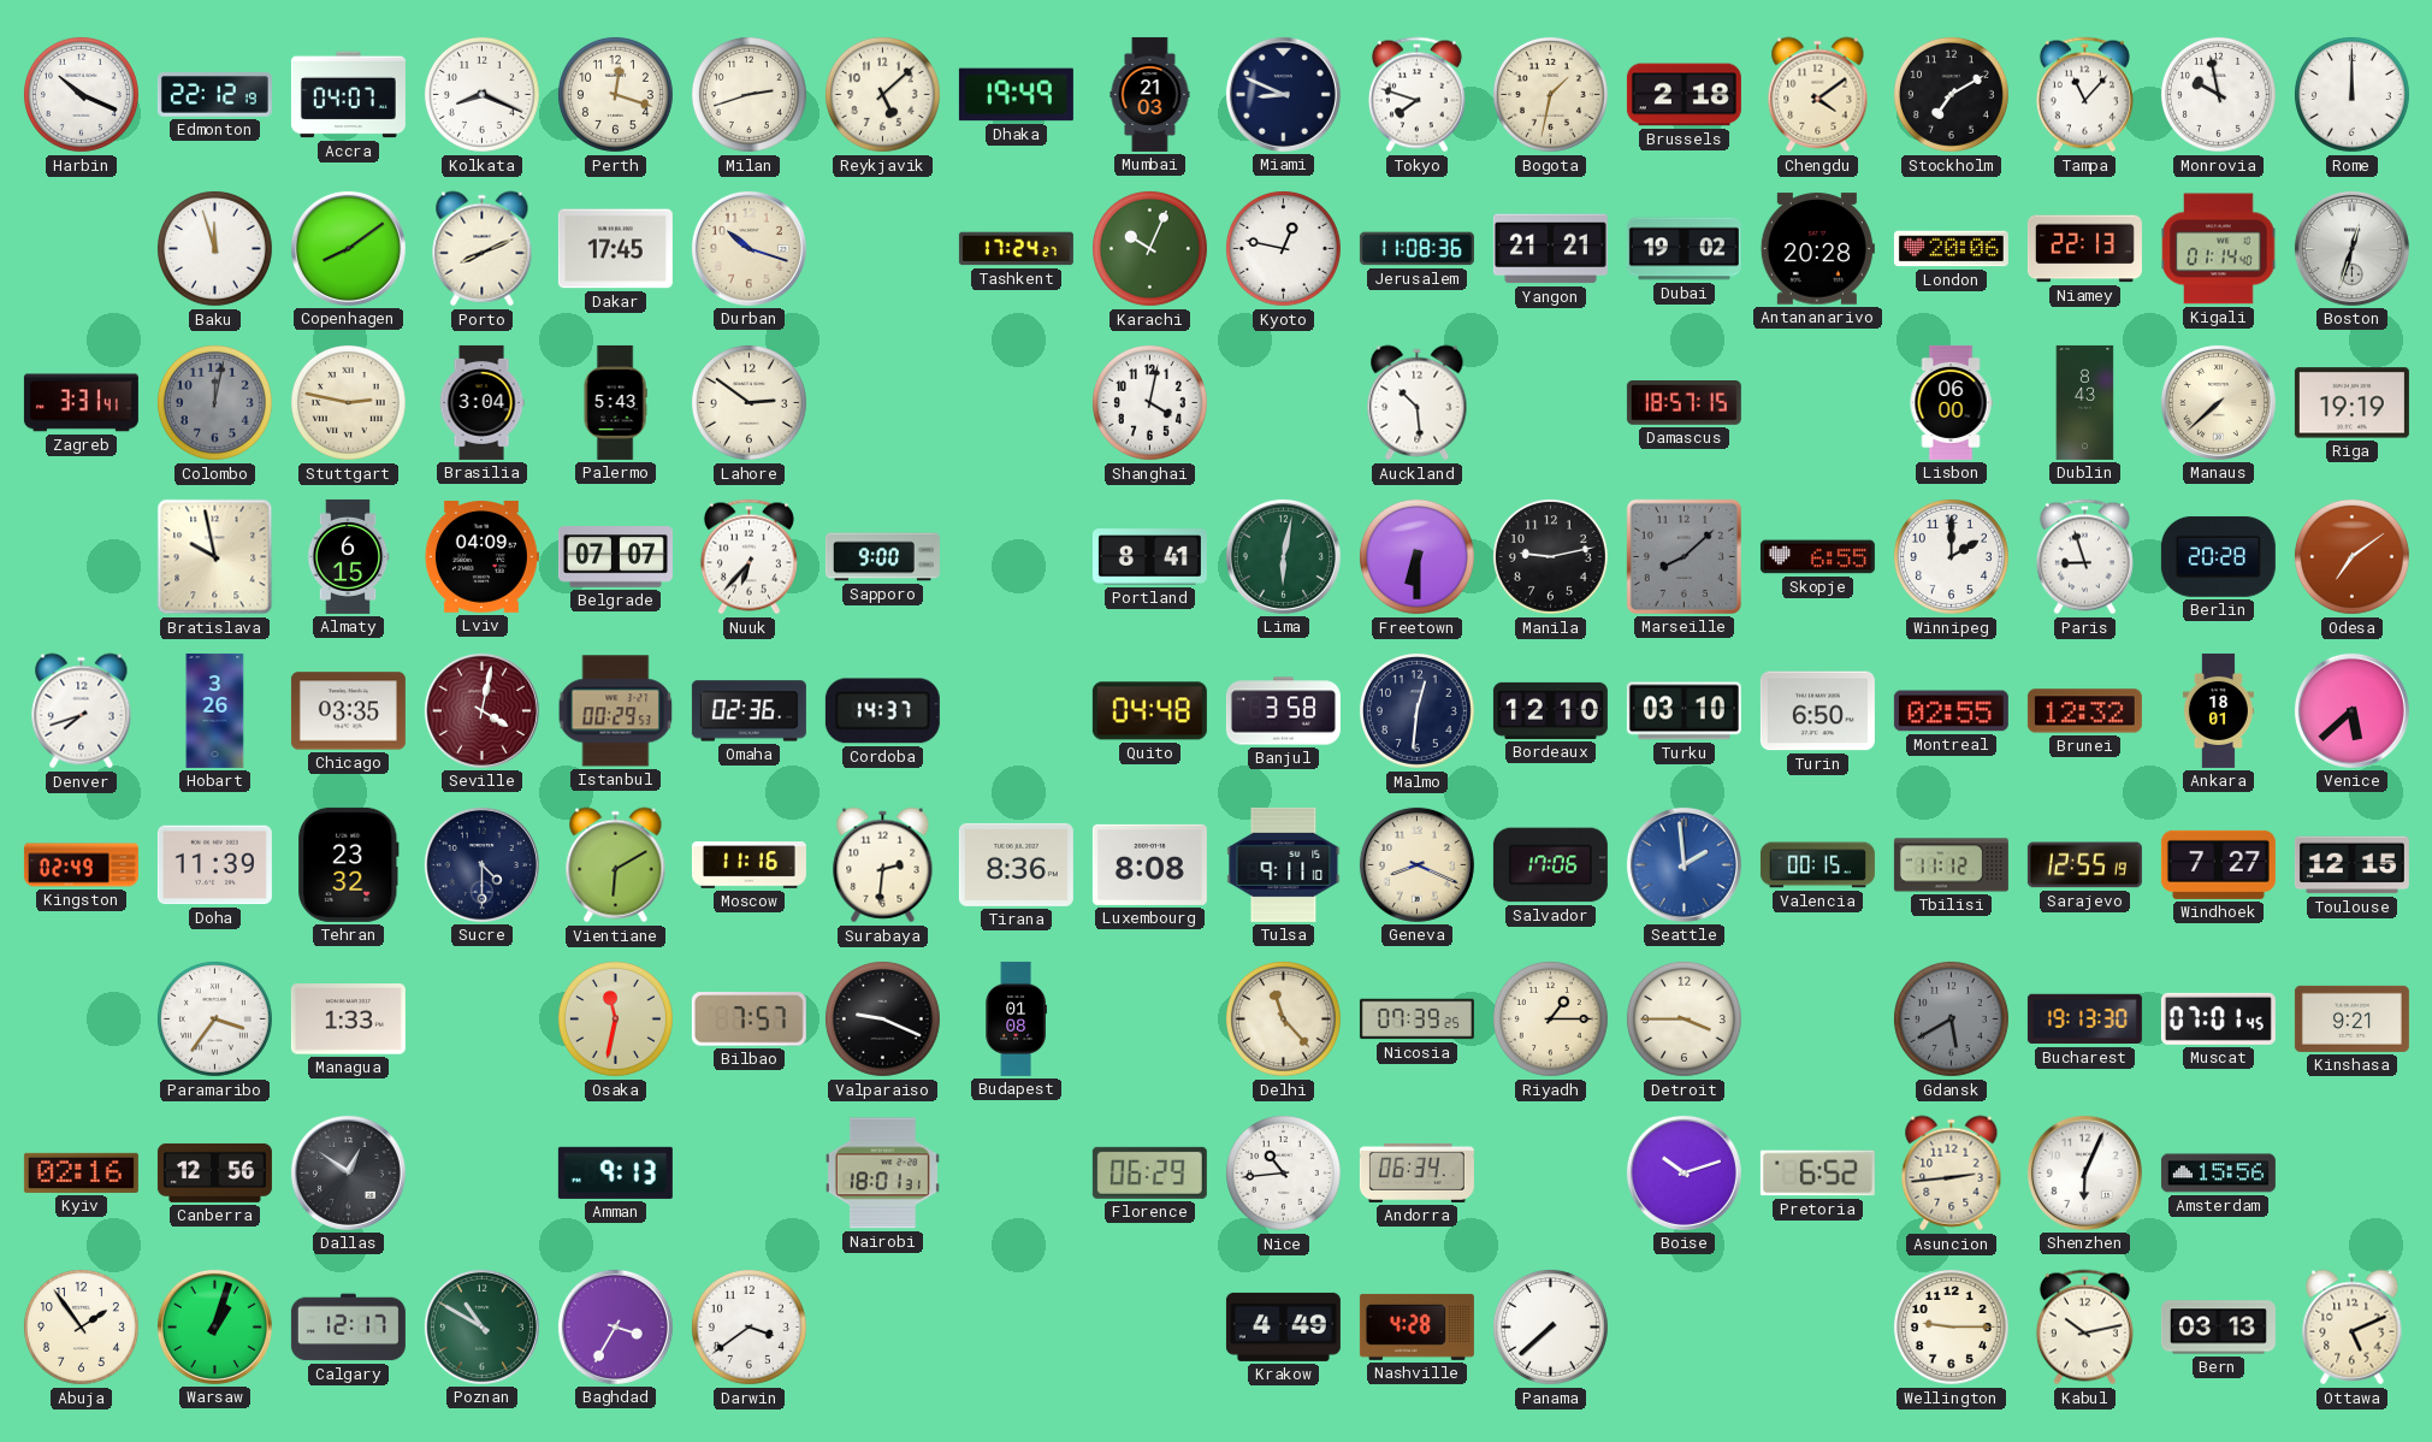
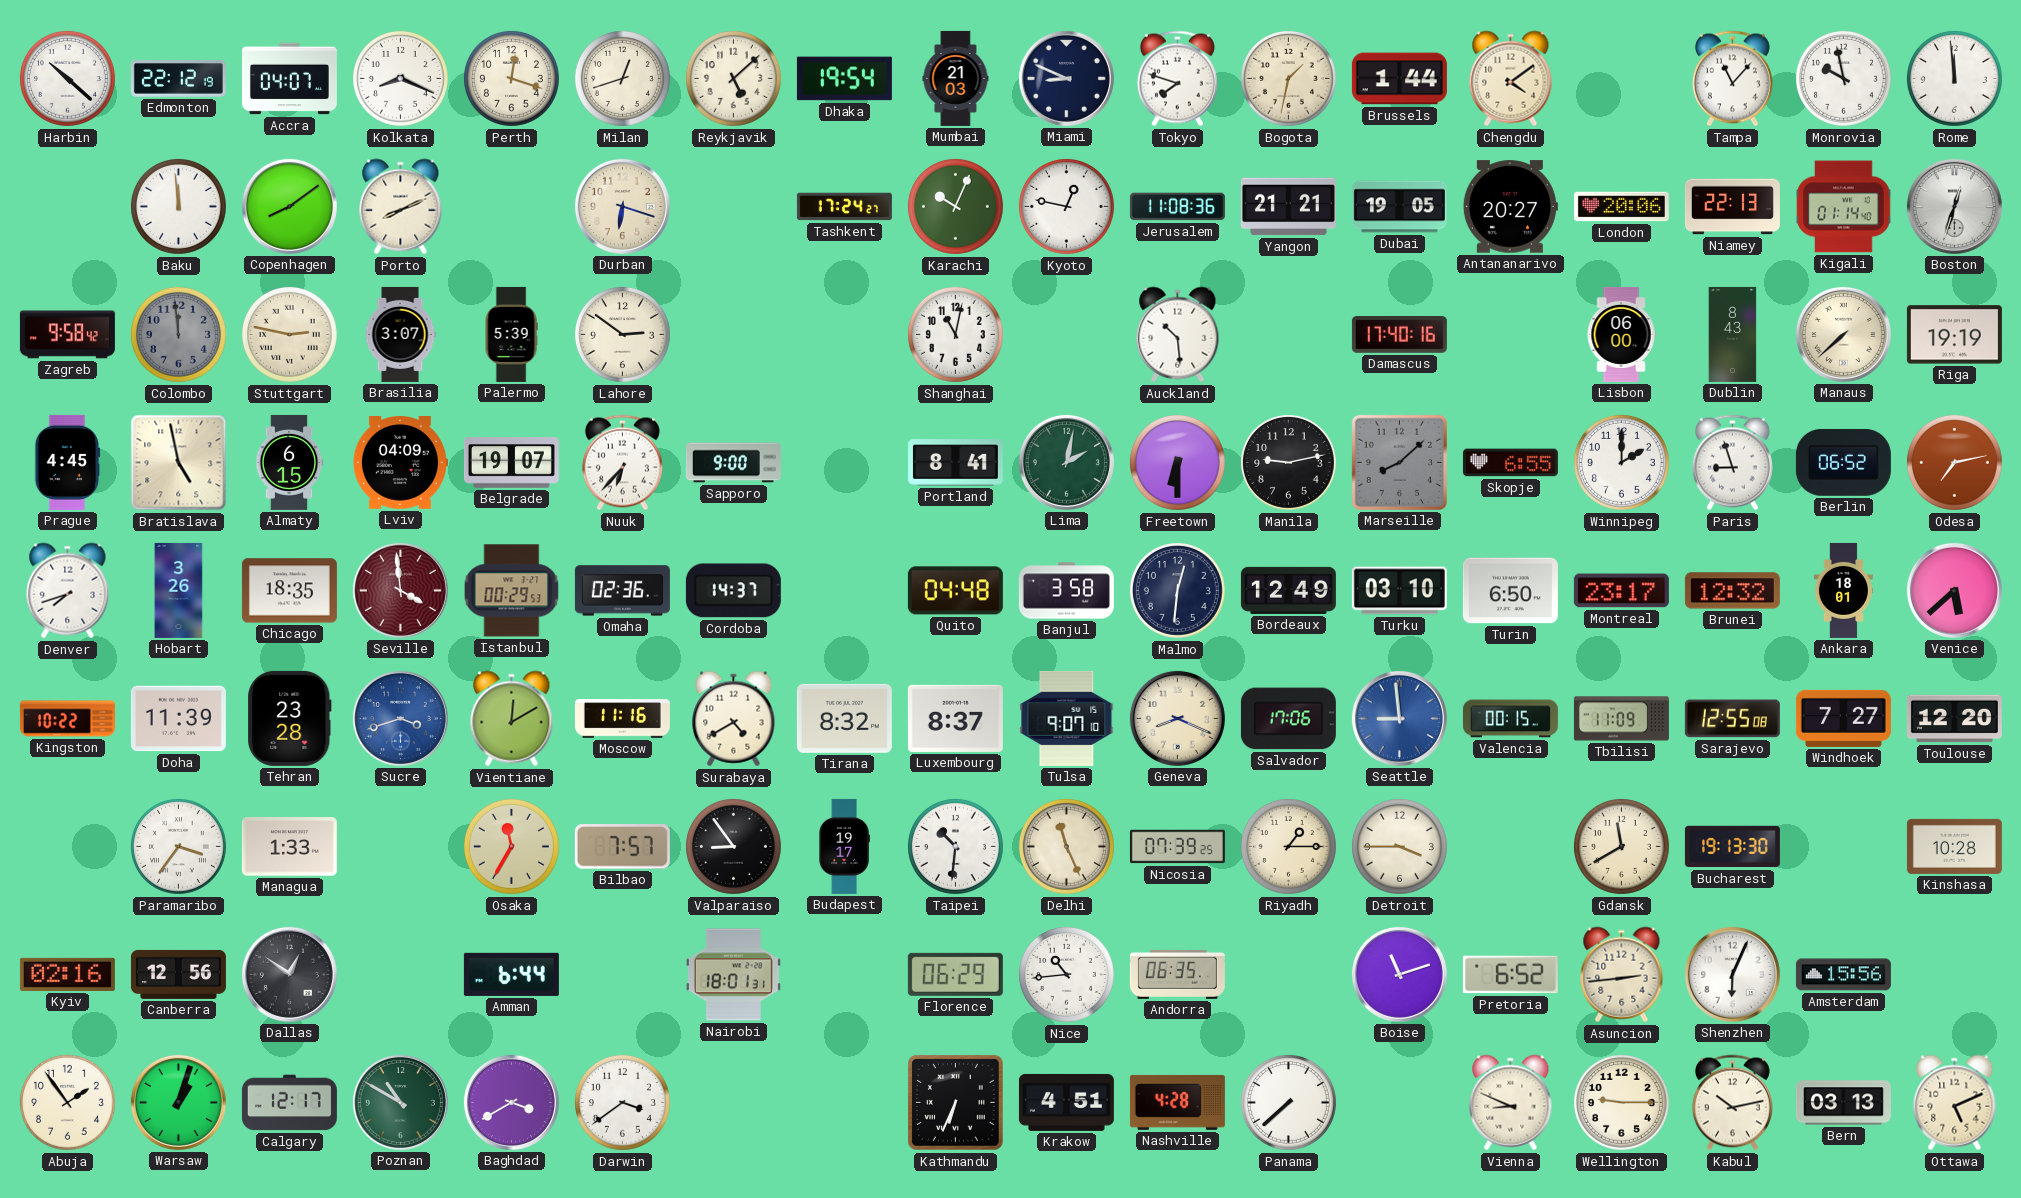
Harbin: 10:19 -> 10:22
Milan: 2:42 -> 12:42
Dhaka: 19:49 -> 19:54
Brussels: 2:18 -> 1:44
Stockholm: 7:10 -> none
Rome: 12:00 -> 11:59
Baku: 11:57 -> 11:59
Dakar: 17:45 -> none
Durban: 10:18 -> 6:18
Dubai: 19:02 -> 19:05
Antananarivo: 20:28 -> 20:27
Zagreb: 3:31 -> 9:58
Colombo: 12:02 -> 11:59
Brasilia: 3:04 -> 3:07
Palermo: 5:43 -> 5:39
Shanghai: 4:02 -> 11:02
Damascus: 18:57 -> 17:40
Prague: none -> 4:45
Bratislava: 9:58 -> 4:58
Belgrade: 07:07 -> 19:07
Lima: 6:02 -> 2:02
Berlin: 20:28 -> 06:52
Odesa: 7:09 -> 7:13
Chicago: 03:35 -> 18:35
Seville: 4:02 -> 3:59
Bordeaux: 12:10 -> 12:49
Montreal: 02:55 -> 23:17
Kingston: 02:49 -> 10:22
Tehran: 23:32 -> 23:28
Sucre: 4:30 -> 3:42
Sucre dial: navy -> blue
Vientiane: 6:10 -> 12:10
Surabaya: 2:31 -> 4:40
Tirana: 8:36 -> 8:32
Luxembourg: 8:08 -> 8:37
Tulsa: 9:11 -> 9:07
Seattle: 1:59 -> 8:59
Tbilisi: 11:12 -> 11:09
Sarajevo: 12:55:19 -> 12:55:08
Toulouse: 12:15 -> 12:20
Osaka: 11:32 -> 11:35
Valparaiso: 9:19 -> 8:54
Budapest: 01:08 -> 19:17
Taipei: none -> 10:31
Delhi: 11:23 -> 11:26
Gdansk: 5:40 -> 11:40
Gdansk dial: grey -> cream
Muscat: 07:01 -> none
Kinshasa: 9:21 -> 10:28
Amman: 9:13 -> 6:44
Andorra: 06:34 -> 06:35
Boise: 10:12 -> 11:12
Baghdad: 3:35 -> 3:40
Kathmandu: none -> 6:34
Krakow: 4:49 -> 4:51
Vienna: none -> 8:49
